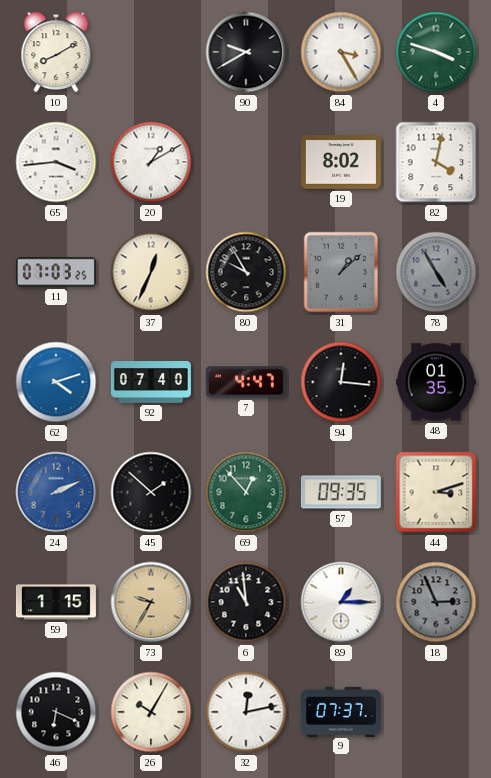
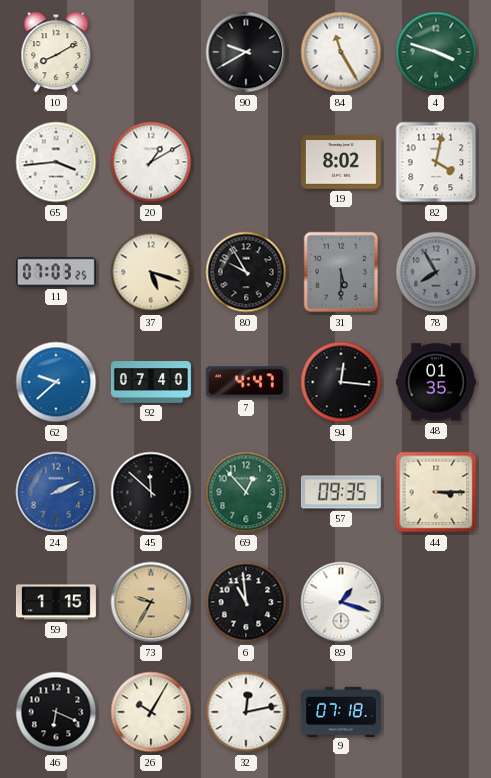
84: 3:25 -> 11:25
37: 12:34 -> 5:18
31: 1:08 -> 5:30
78: 4:55 -> 7:55
62: 4:12 -> 9:38
45: 1:52 -> 11:52
44: 3:12 -> 3:15
89: 1:15 -> 1:18
18: 2:56 -> none
9: 07:37 -> 07:18
